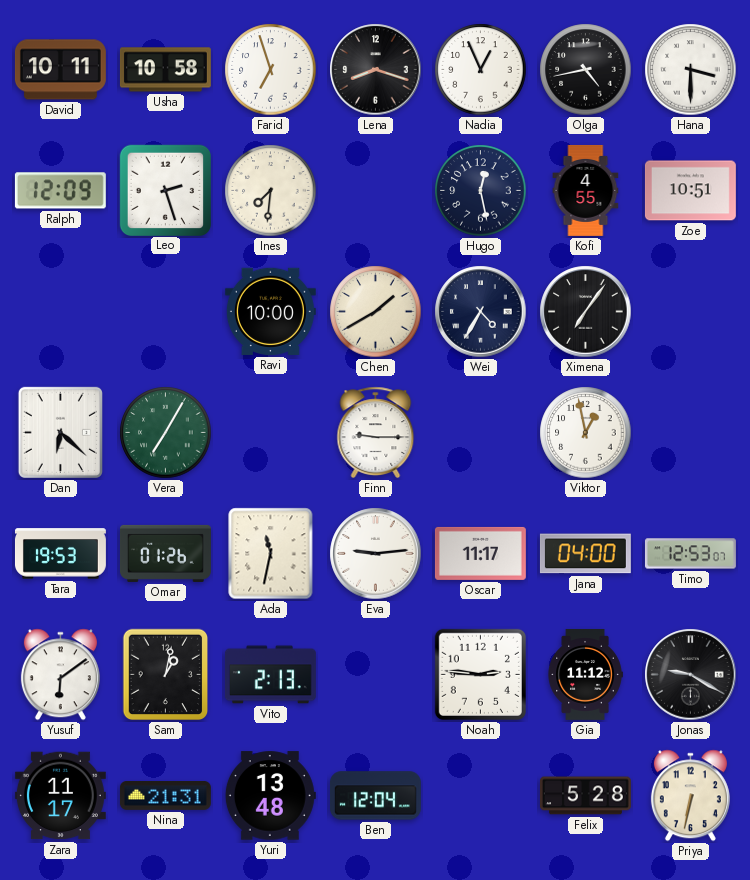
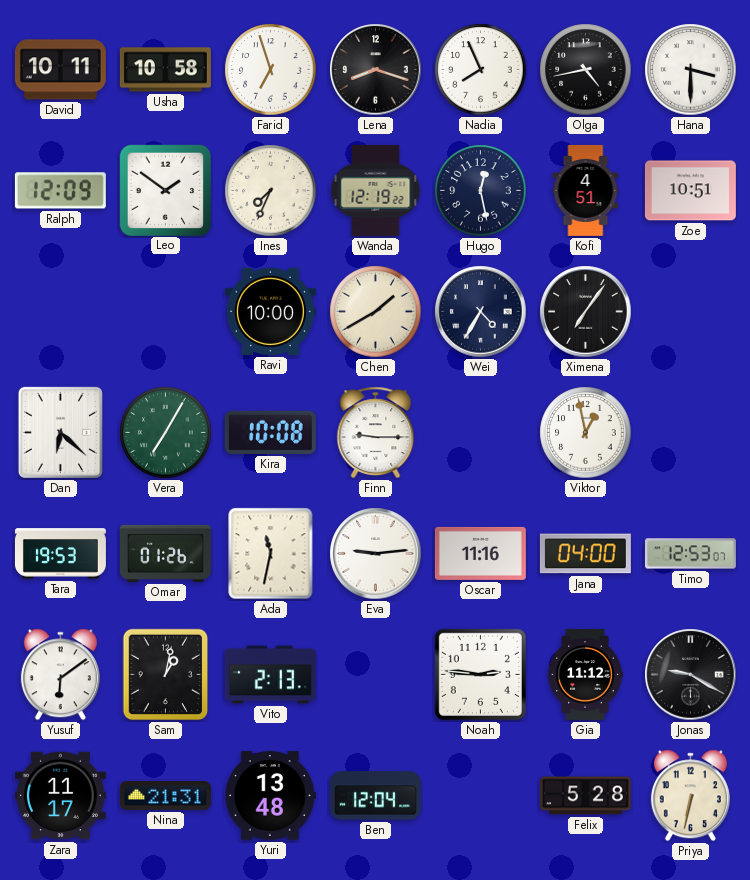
Nadia: 12:56 -> 7:56
Leo: 2:27 -> 1:51
Ines: 7:31 -> 7:34
Wanda: none -> 12:19
Kofi: 4:55 -> 4:51
Kira: none -> 10:08
Oscar: 11:17 -> 11:16
